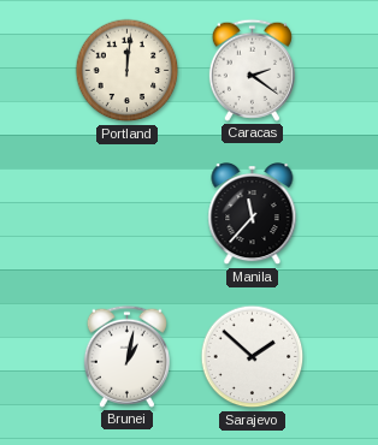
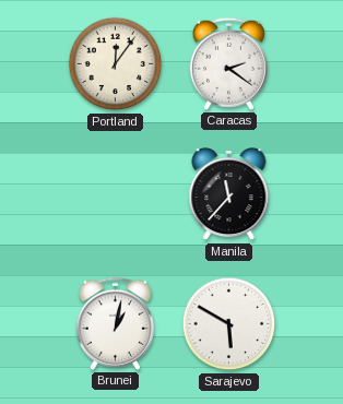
Portland: 12:01 -> 12:06
Sarajevo: 1:52 -> 5:50
